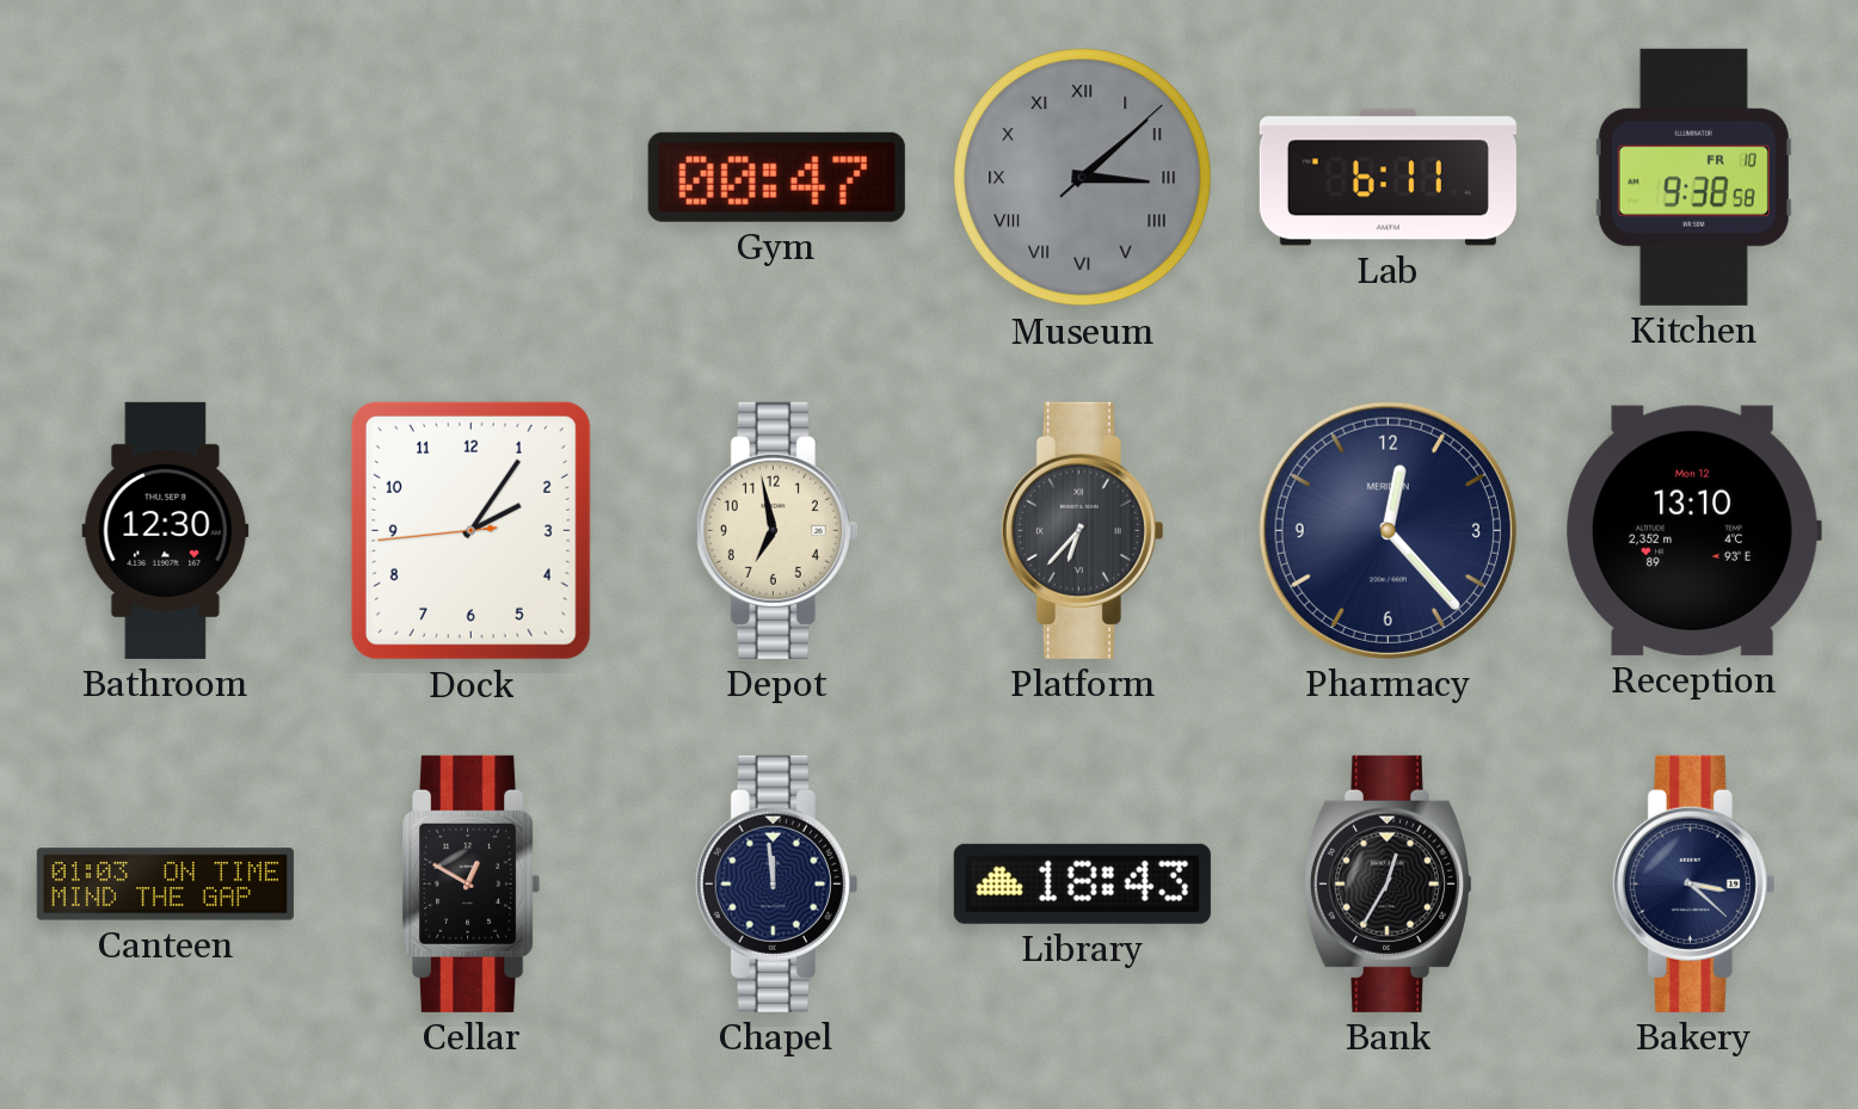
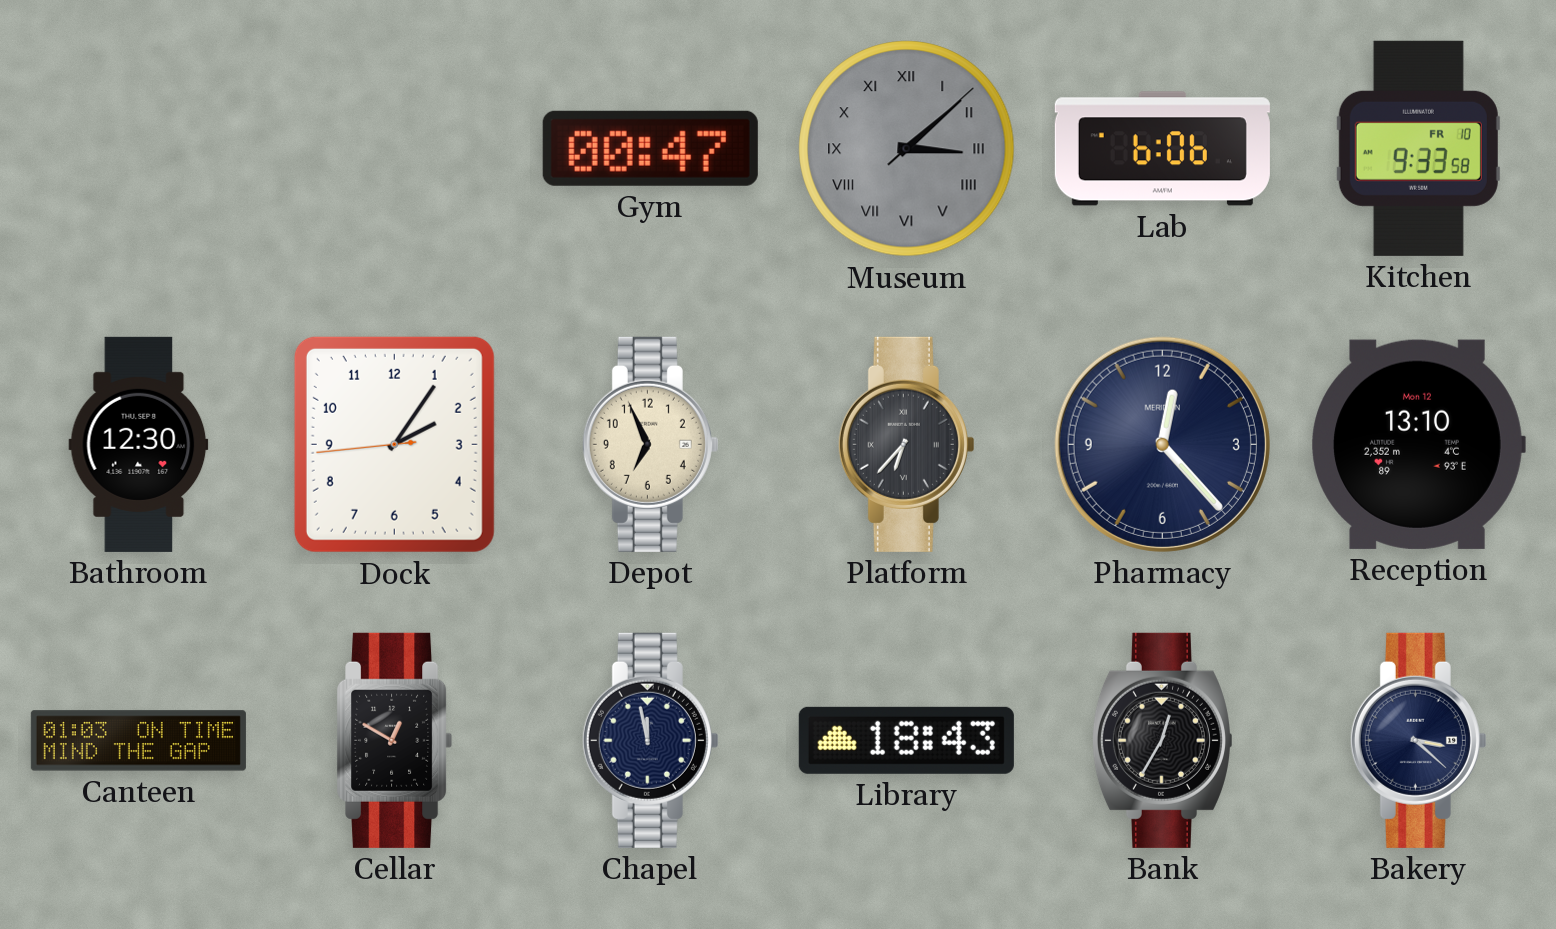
Lab: 6:11 -> 6:06
Kitchen: 9:38 -> 9:33
Depot: 6:58 -> 6:56
Chapel: 11:59 -> 11:58
